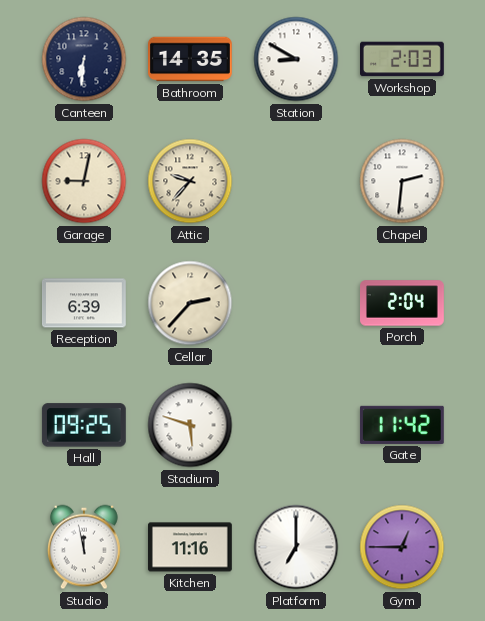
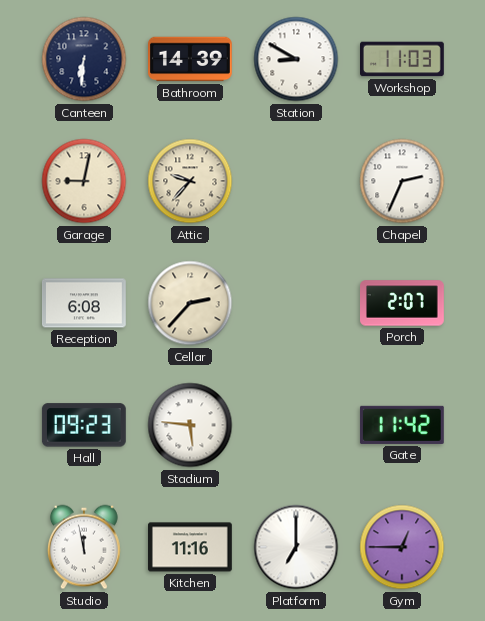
Bathroom: 14:35 -> 14:39
Workshop: 2:03 -> 11:03
Chapel: 2:31 -> 2:34
Reception: 6:39 -> 6:08
Porch: 2:04 -> 2:07
Hall: 09:25 -> 09:23
Stadium: 5:48 -> 5:46
